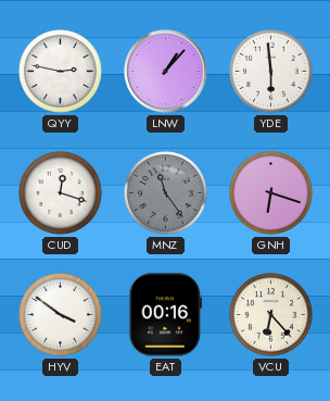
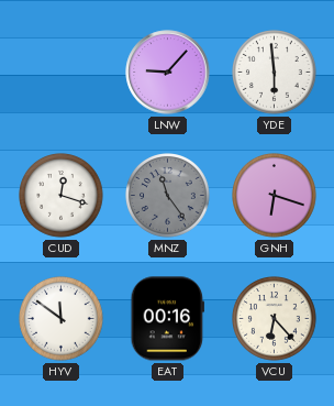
QYY: 2:47 -> none
LNW: 1:07 -> 9:07
HYV: 3:51 -> 11:51
